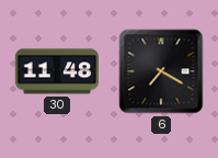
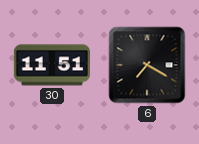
30: 11:48 -> 11:51
